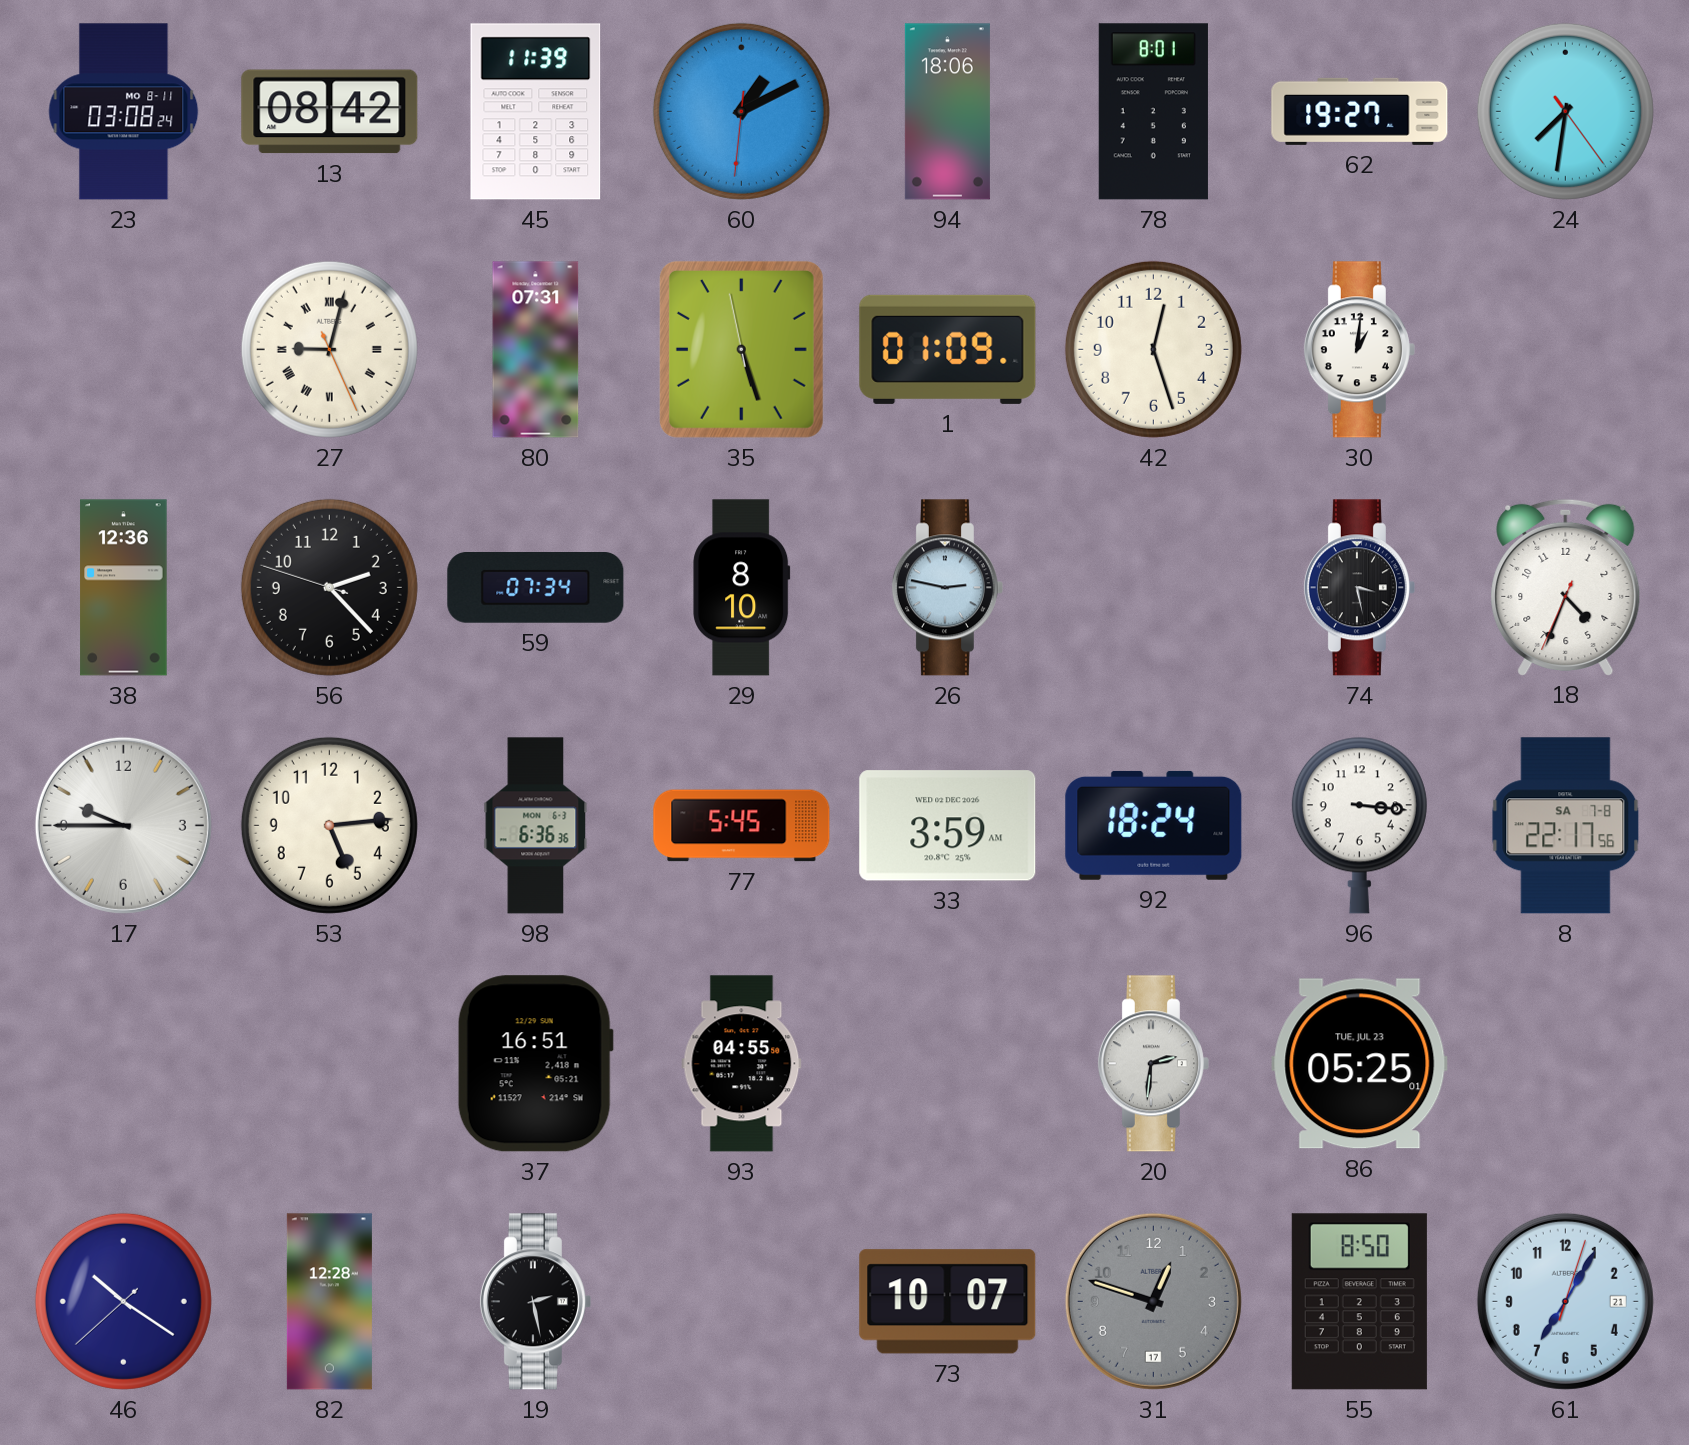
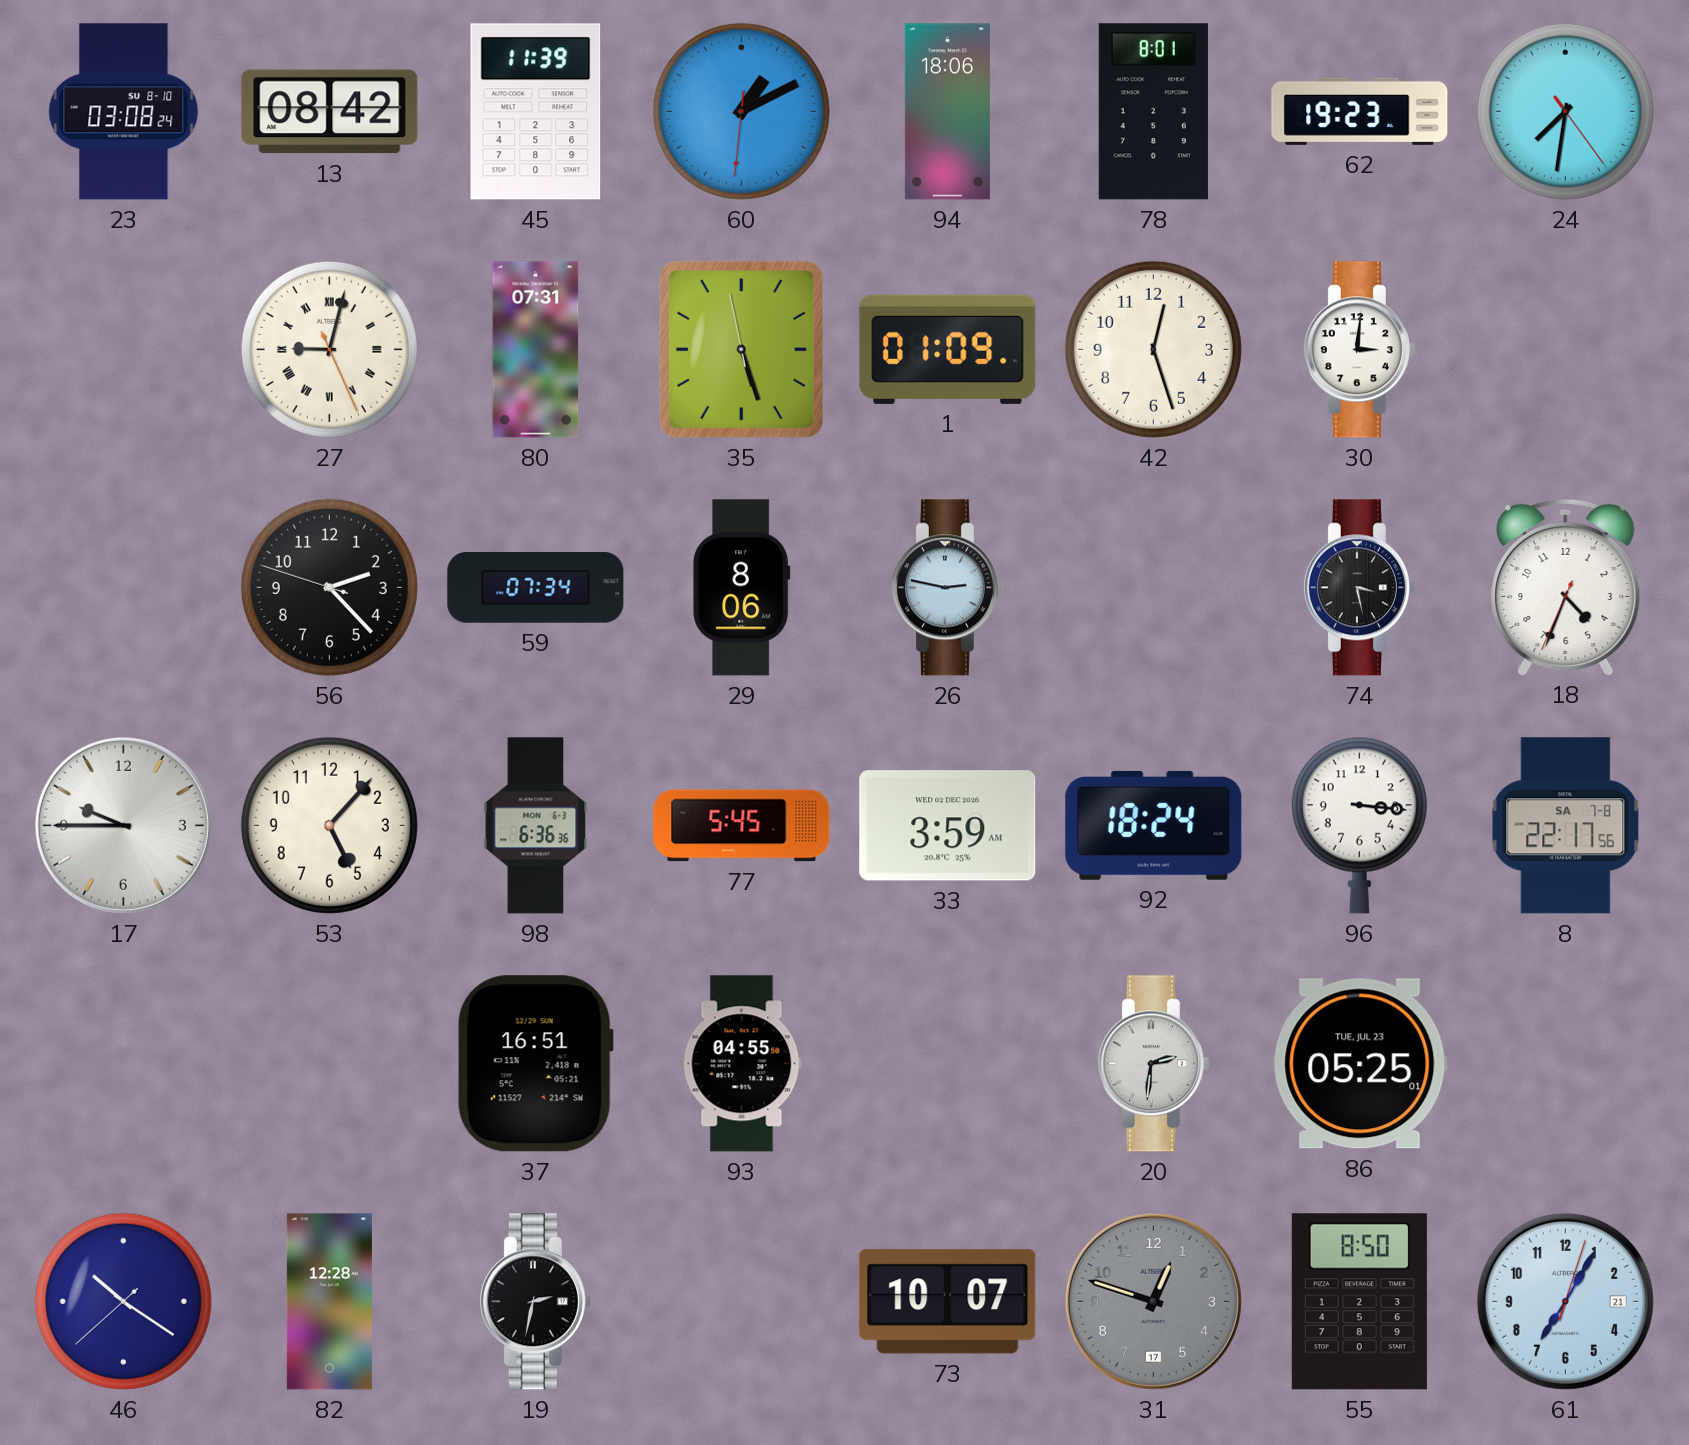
23 date: MO 8-11 -> SU 8-10
62: 19:27 -> 19:23
30: 1:01 -> 3:01
38: 12:36 -> none
29: 8:10 -> 8:06
53: 5:14 -> 5:07
19: 2:28 -> 2:32
